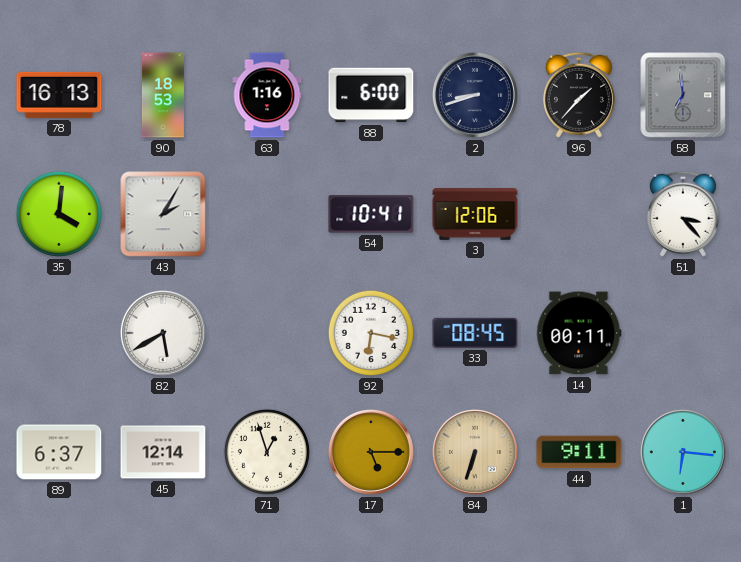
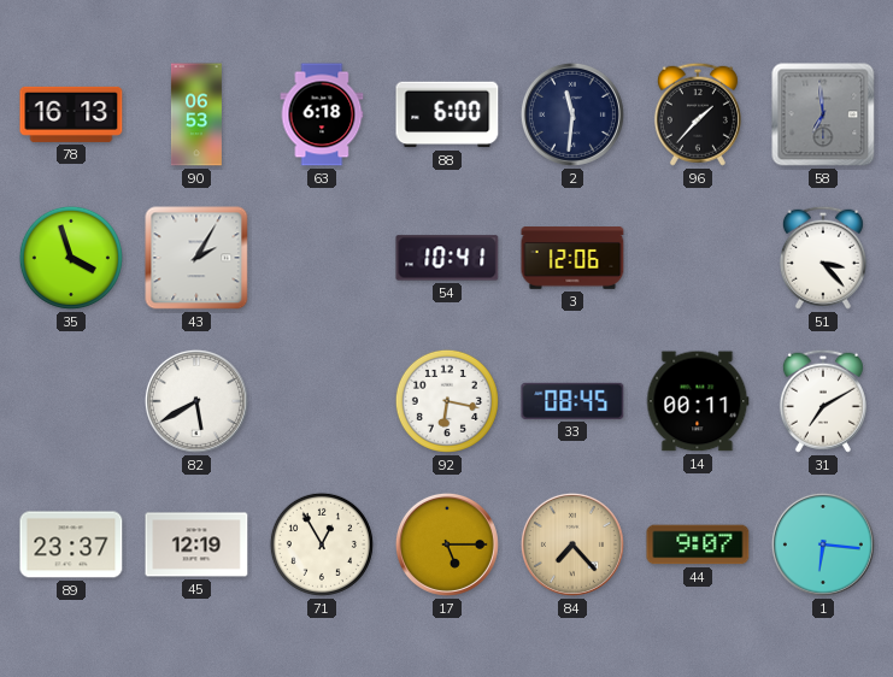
90: 18:53 -> 06:53
63: 1:16 -> 6:18
2: 8:42 -> 11:31
35: 4:01 -> 3:57
31: none -> 7:10
89: 6:37 -> 23:37
45: 12:14 -> 12:19
71: 12:57 -> 12:55
84: 6:33 -> 7:23
44: 9:11 -> 9:07
